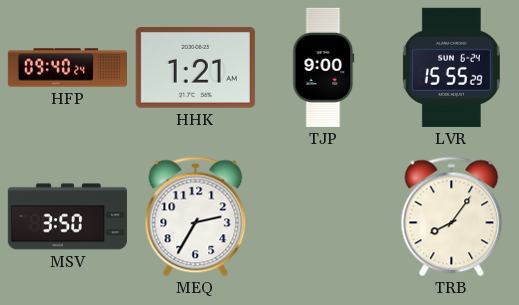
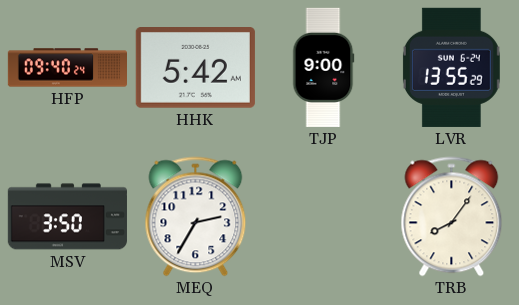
HHK: 1:21 -> 5:42
LVR: 15:55 -> 13:55
